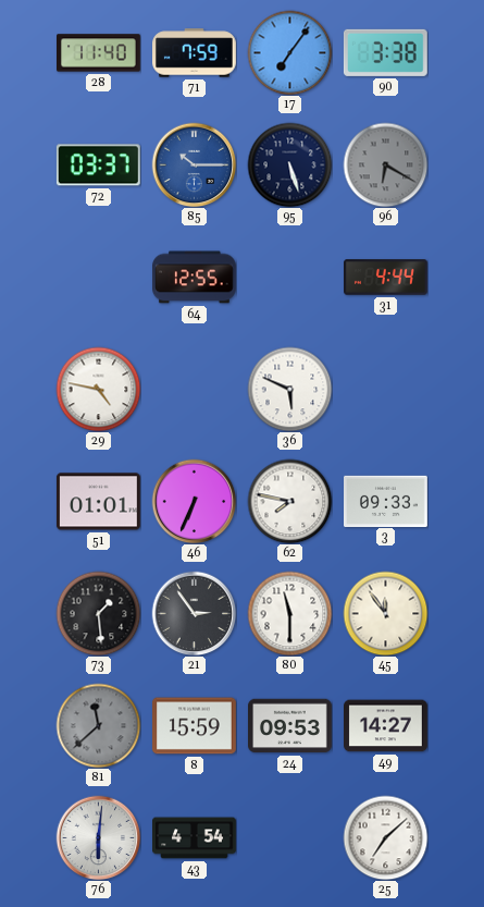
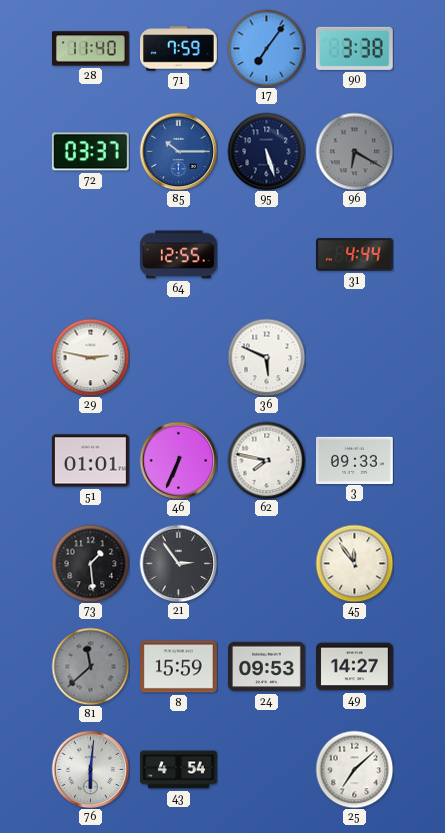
29: 4:47 -> 2:47
80: 11:30 -> none
